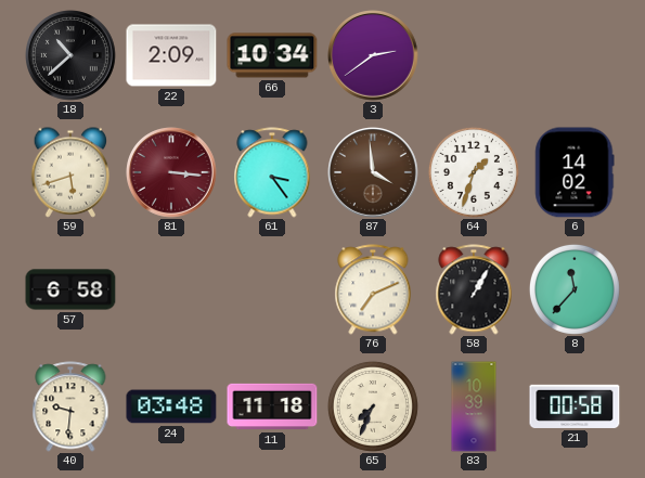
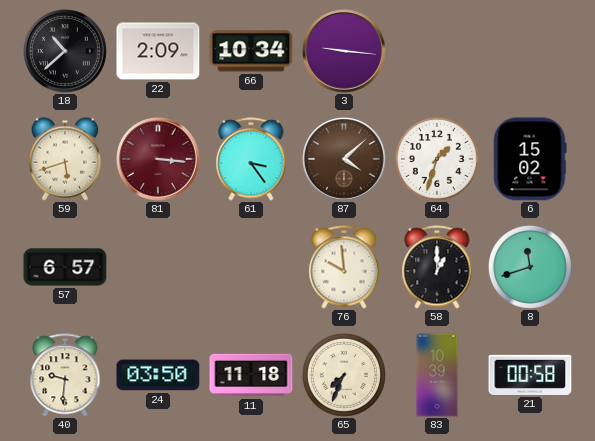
3: 2:39 -> 9:16
87: 3:59 -> 4:08
6: 14:02 -> 15:02
57: 6:58 -> 6:57
76: 7:11 -> 9:59
58: 1:05 -> 1:00
8: 11:37 -> 11:42
24: 03:48 -> 03:50
